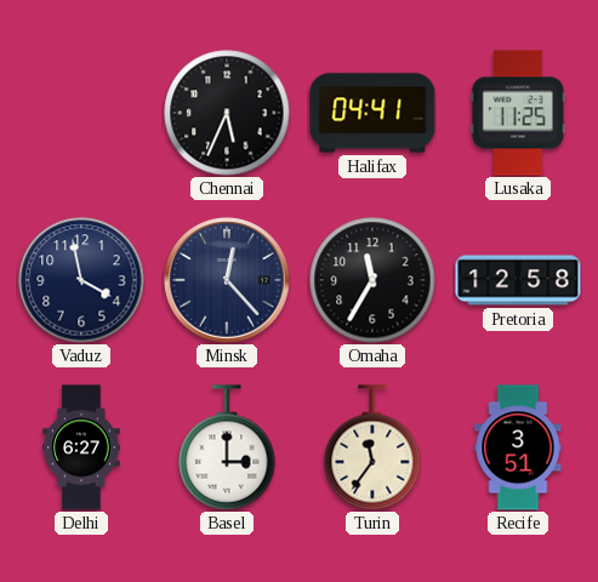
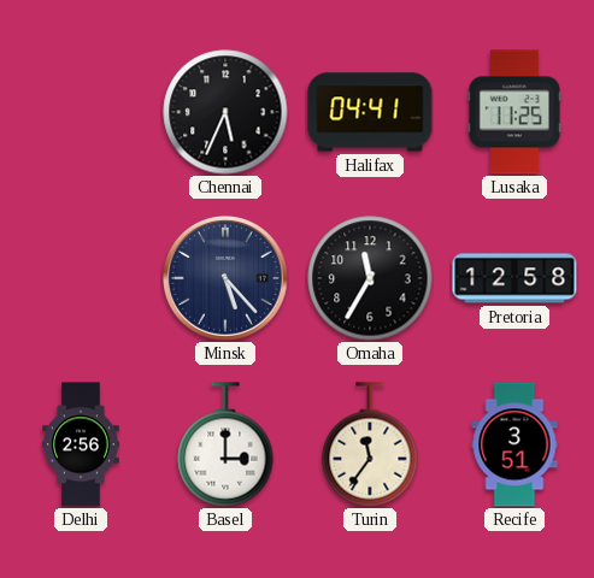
Vaduz: 3:58 -> none
Minsk: 12:23 -> 5:23
Delhi: 6:27 -> 2:56
